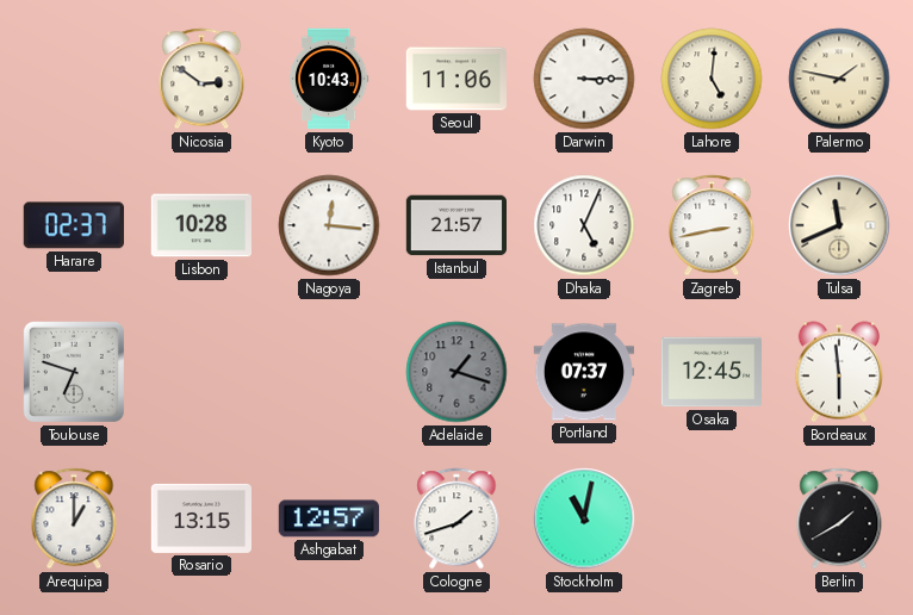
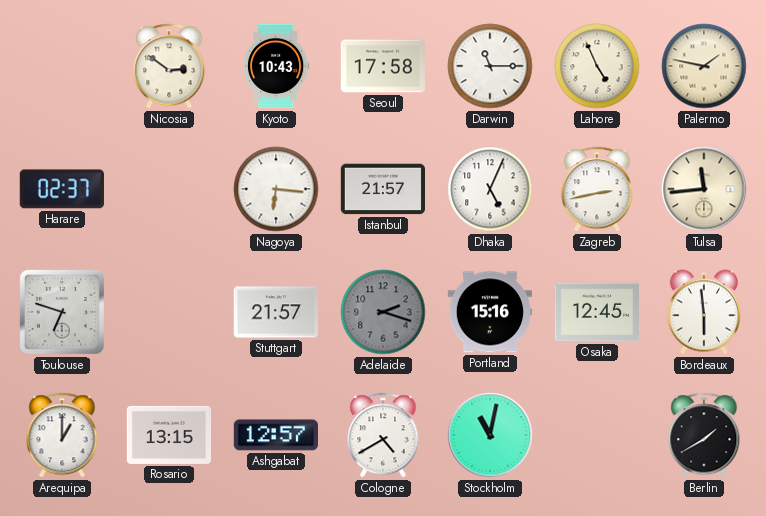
Seoul: 11:06 -> 17:58
Darwin: 3:15 -> 11:15
Lahore: 5:01 -> 4:56
Lisbon: 10:28 -> none
Nagoya: 12:16 -> 6:16
Tulsa: 11:41 -> 11:44
Stuttgart: none -> 21:57
Adelaide: 1:18 -> 2:18
Portland: 07:37 -> 15:16
Cologne: 1:42 -> 4:40
